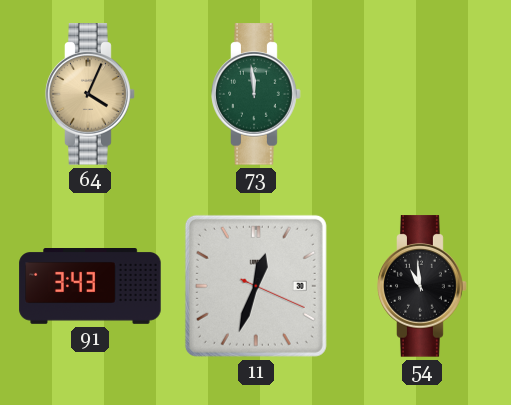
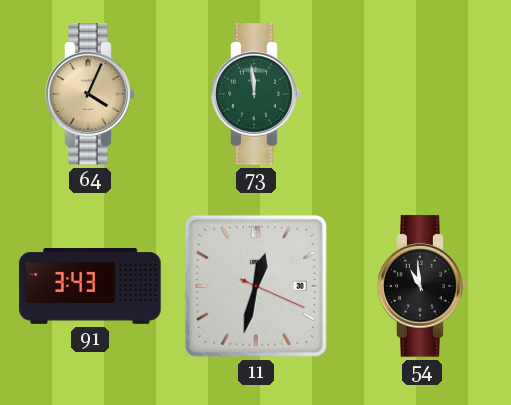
11: 12:33 -> 12:32
